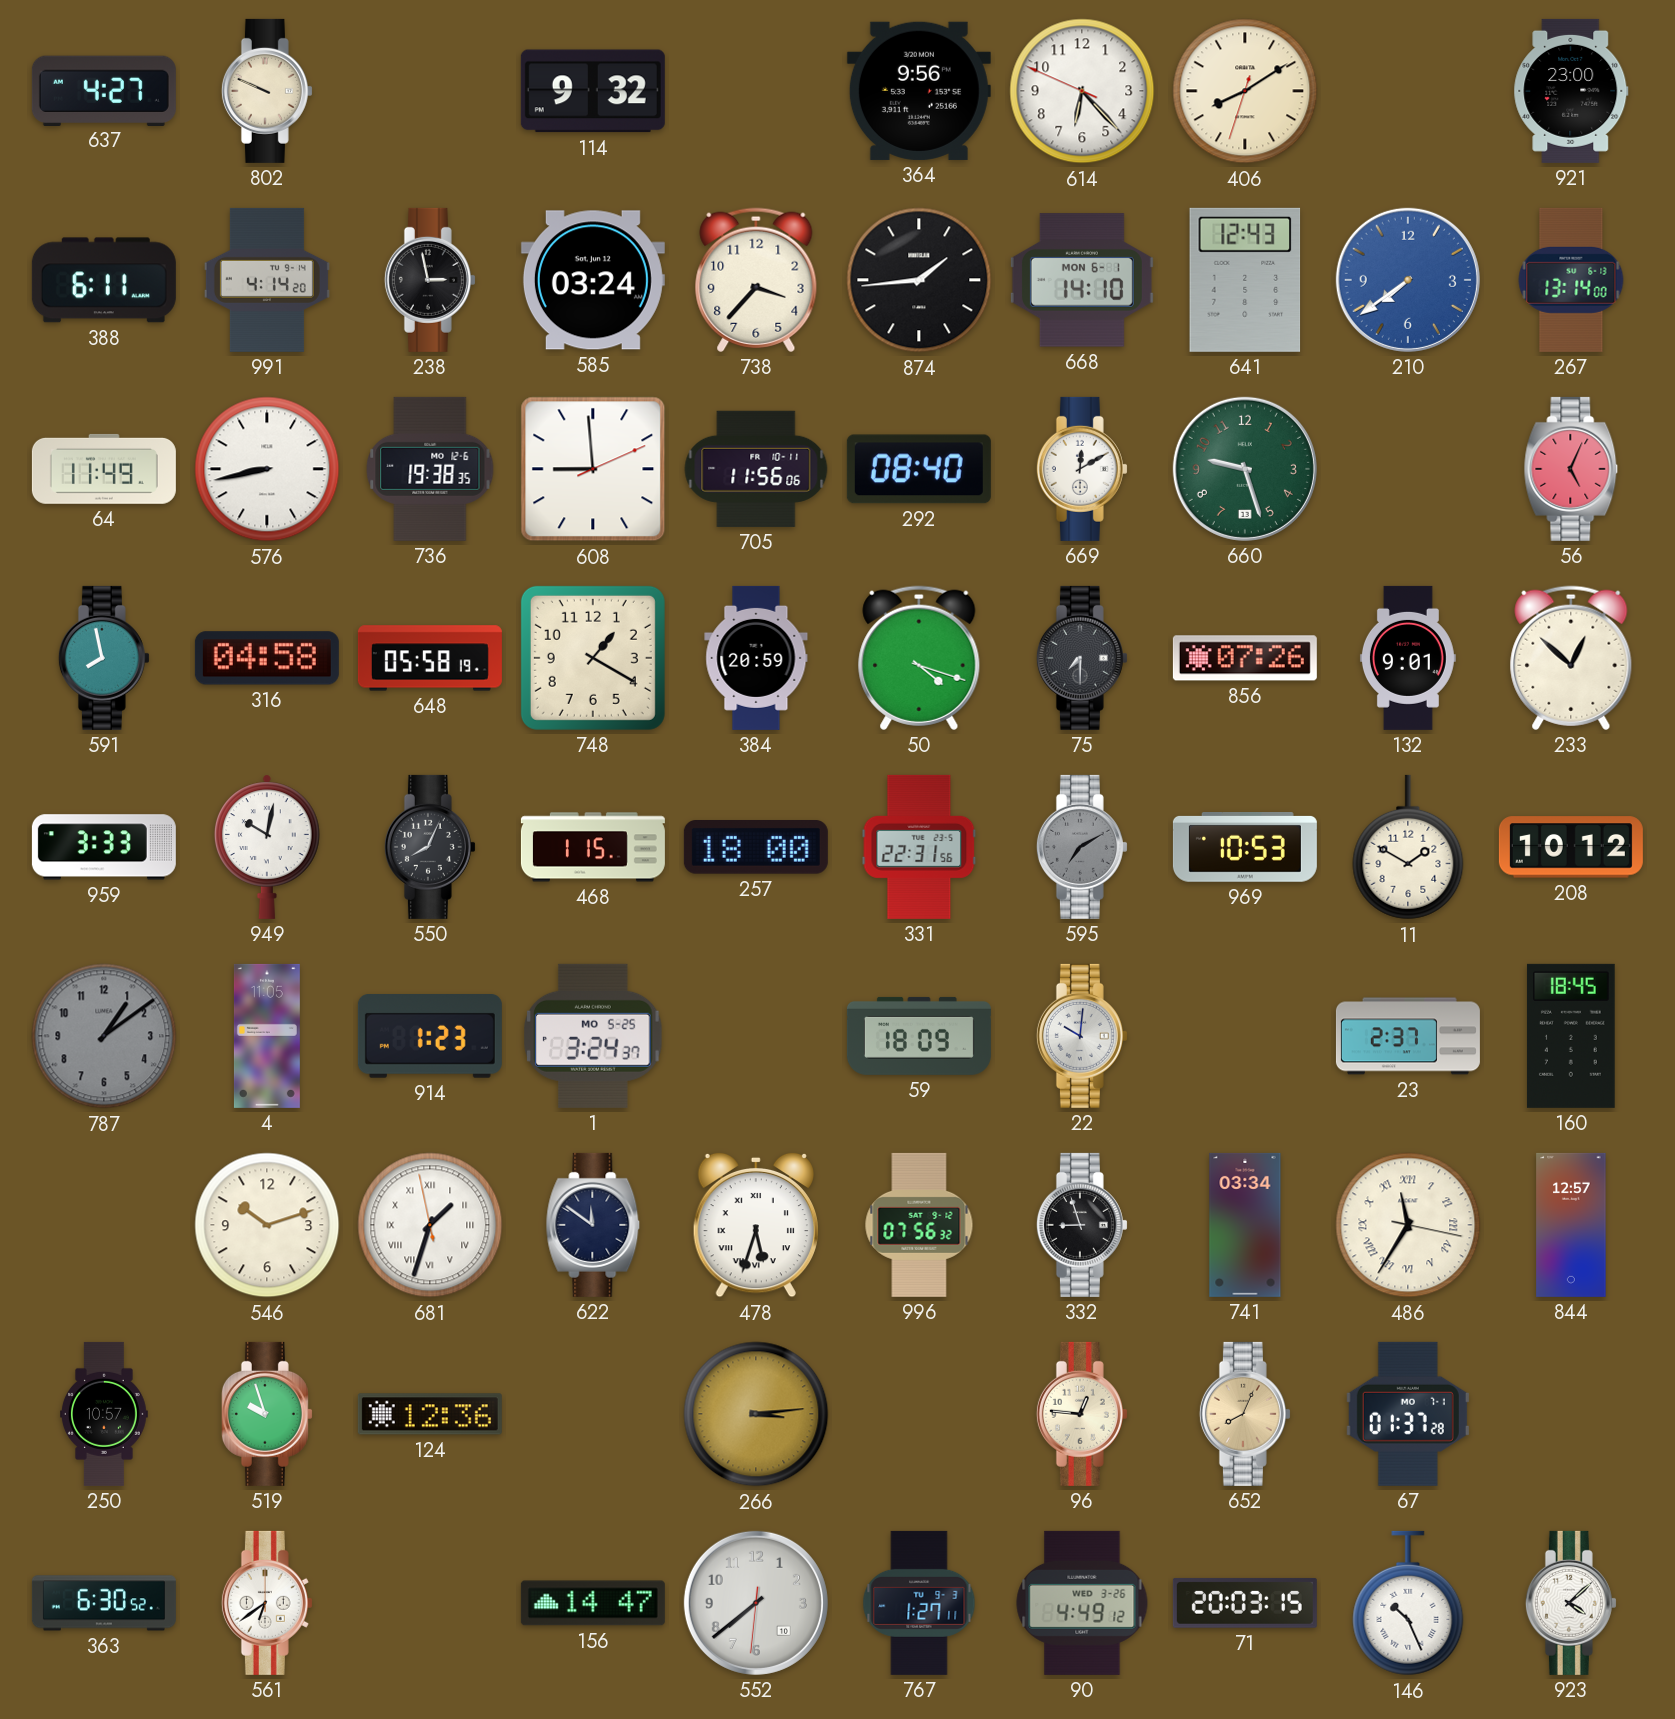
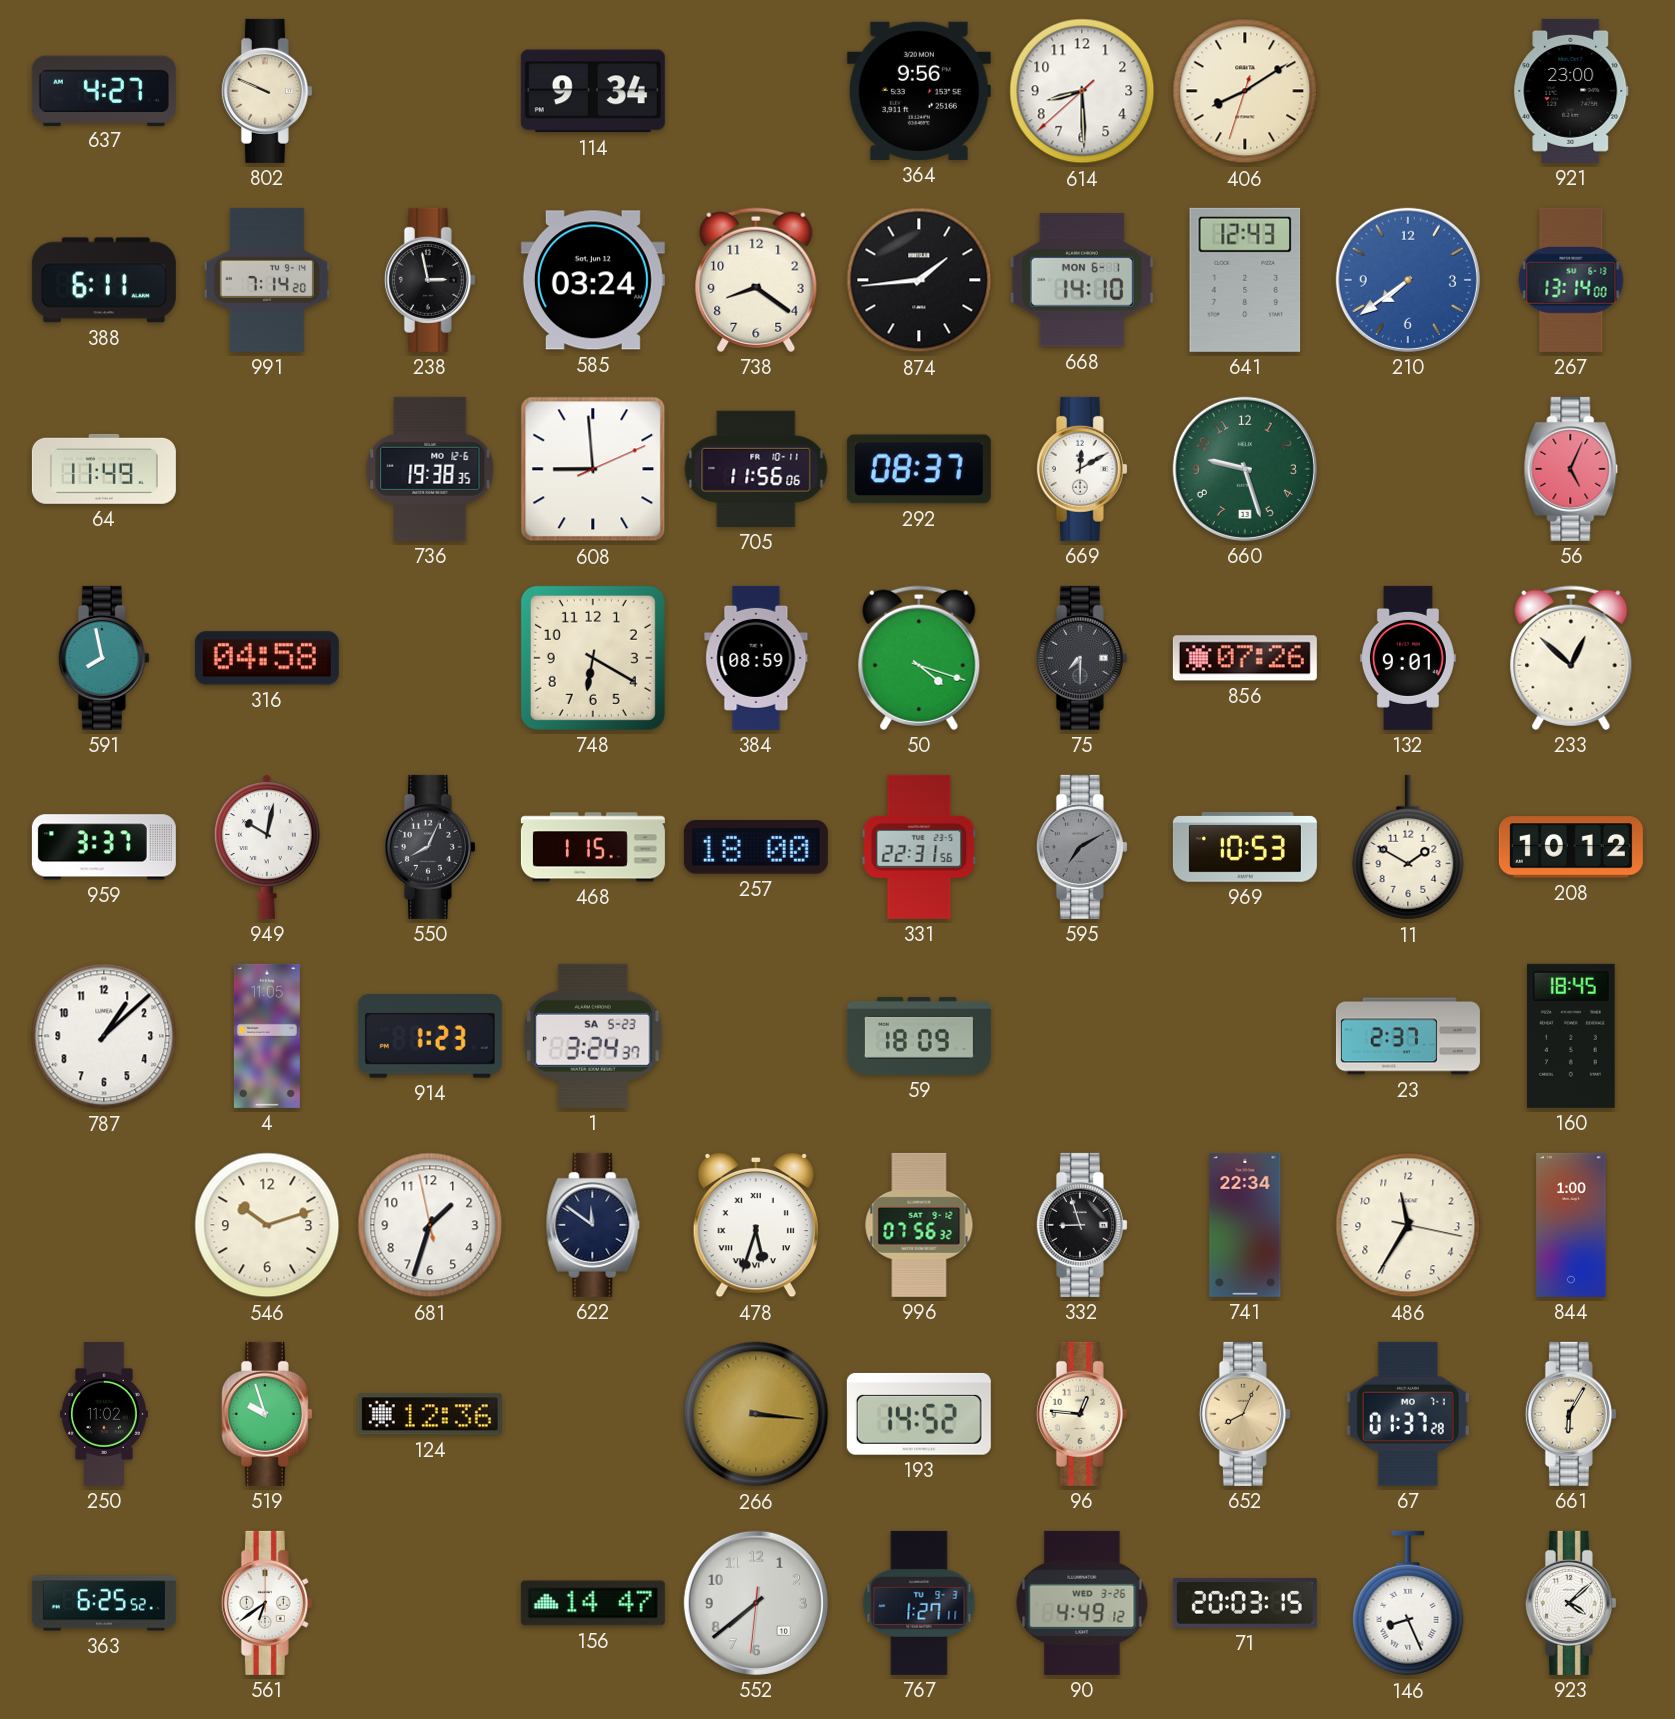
114: 9:32 -> 9:34
614: 6:22 -> 8:29
991: 4:14 -> 7:14
738: 3:37 -> 8:21
576: 8:43 -> none
292: 08:40 -> 08:37
648: 05:58 -> none
748: 1:20 -> 6:20
384: 20:59 -> 08:59
959: 3:33 -> 3:37
787: 1:09 -> 1:08
787 dial: grey -> white
1 date: MO 5-25 -> SA 5-23
22: 10:01 -> none
681 numerals: Roman -> Arabic
741: 03:34 -> 22:34
486 numerals: Roman -> Arabic
844: 12:57 -> 1:00
250: 10:57 -> 11:02
266: 3:14 -> 3:16
193: none -> 14:52
661: none -> 6:05
363: 6:30 -> 6:25
146: 10:26 -> 8:26
